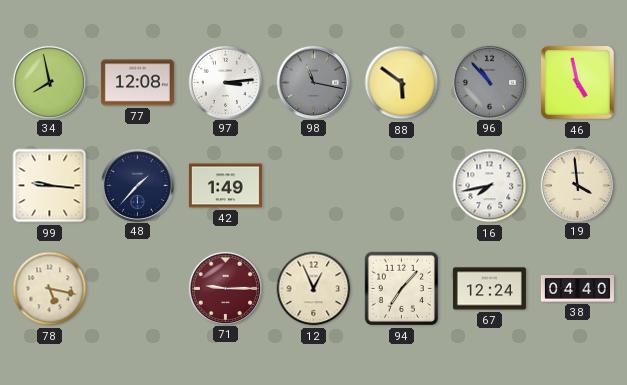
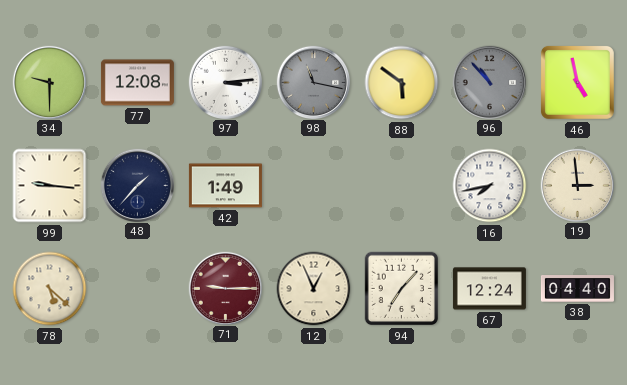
34: 7:58 -> 9:30
19: 3:59 -> 2:59
78: 5:17 -> 5:22
